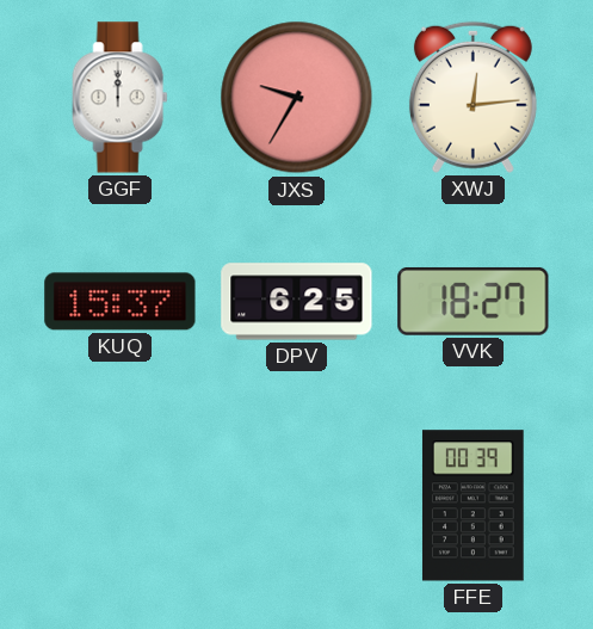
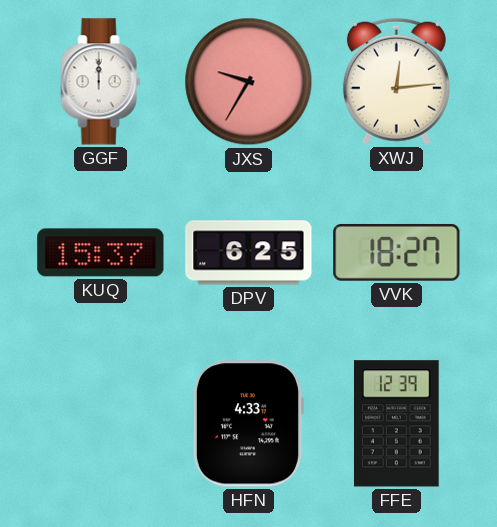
HFN: none -> 4:33
FFE: 00:39 -> 12:39
